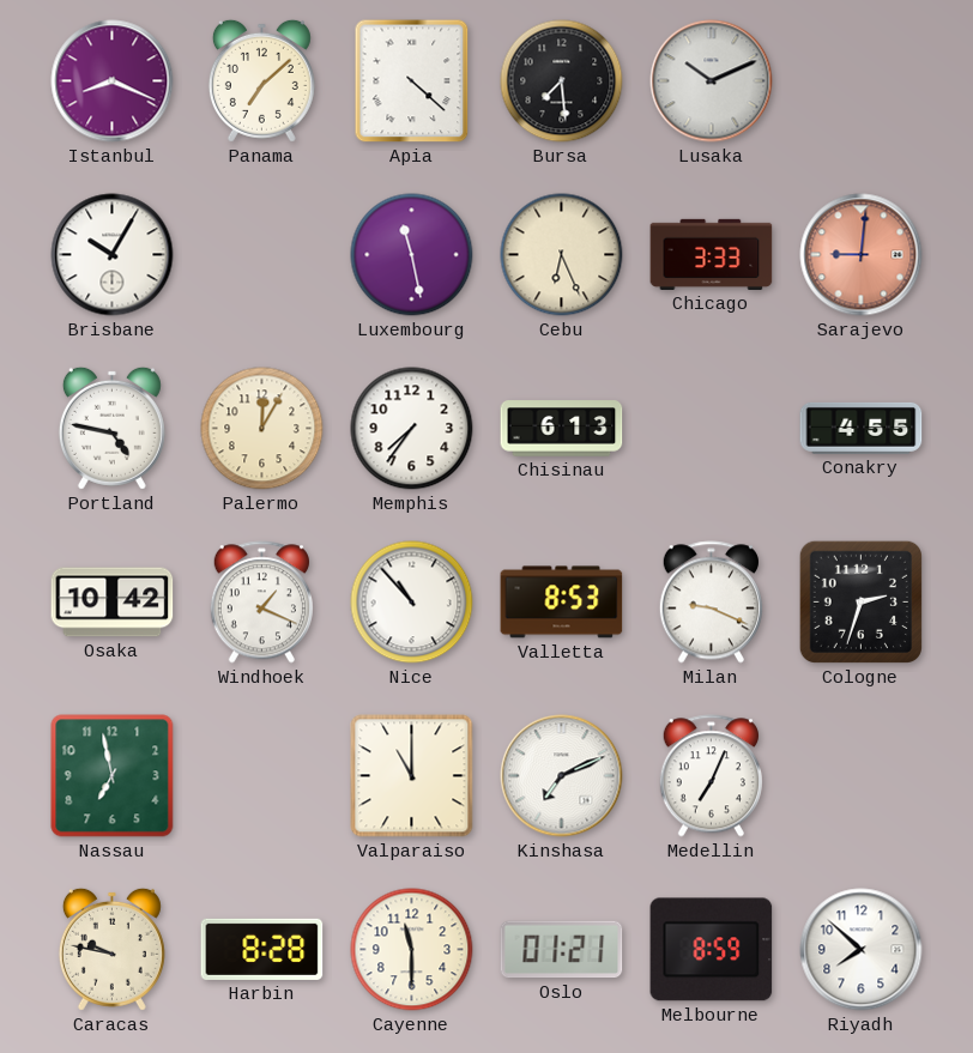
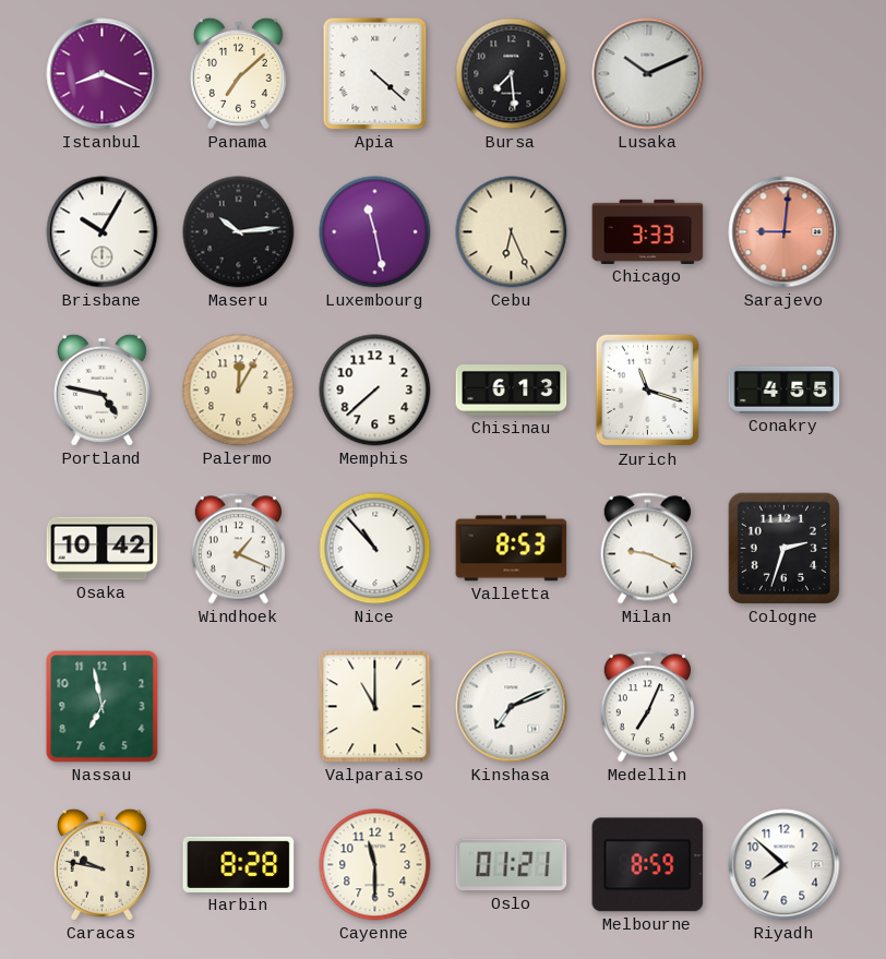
Maseru: none -> 10:14
Memphis: 7:36 -> 7:38
Zurich: none -> 11:18
